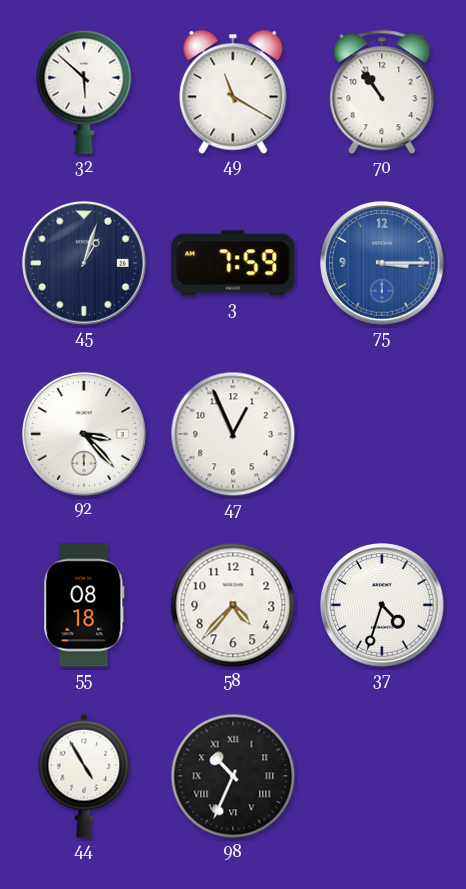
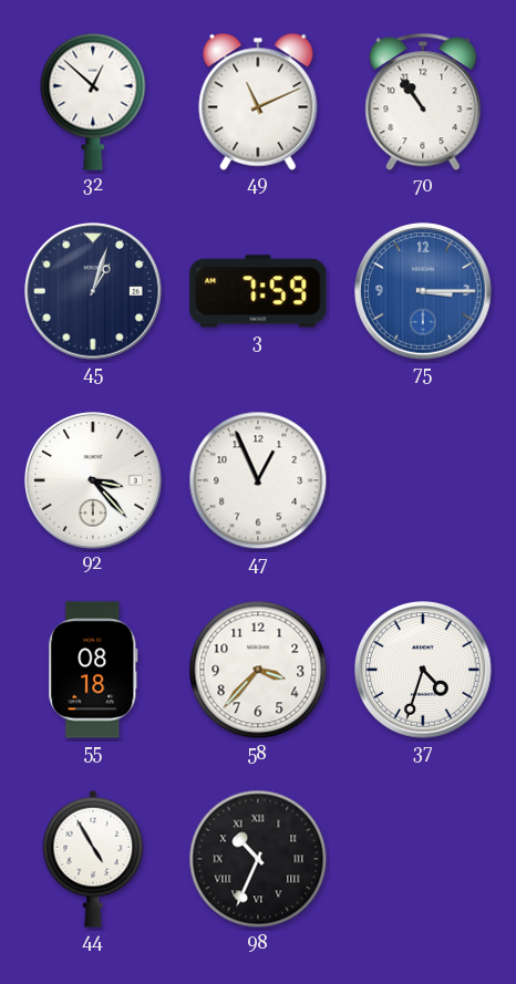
32: 5:52 -> 12:52
49: 11:20 -> 11:11
58: 4:37 -> 3:37
